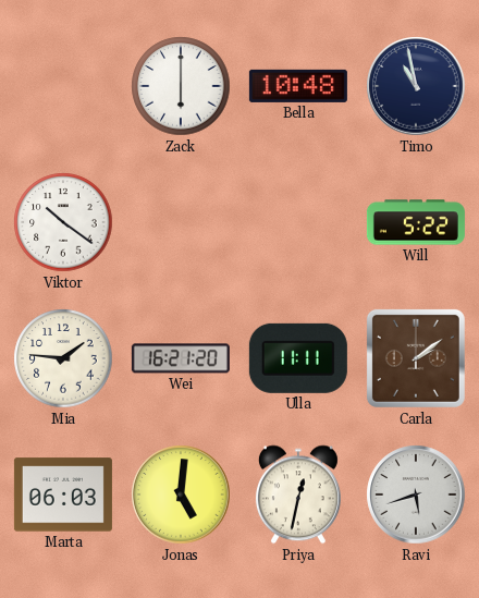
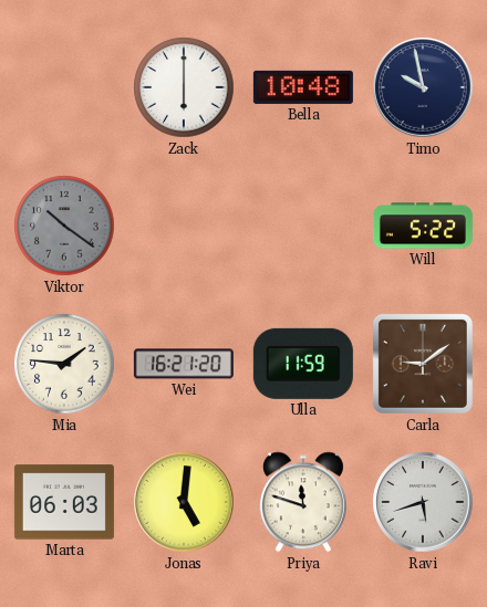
Timo: 10:58 -> 9:58
Viktor dial: white -> grey
Ulla: 11:11 -> 11:59
Carla: 2:09 -> 9:09
Priya: 12:32 -> 11:48
